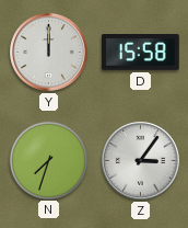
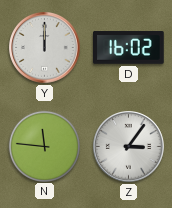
D: 15:58 -> 16:02
N: 7:33 -> 11:46
